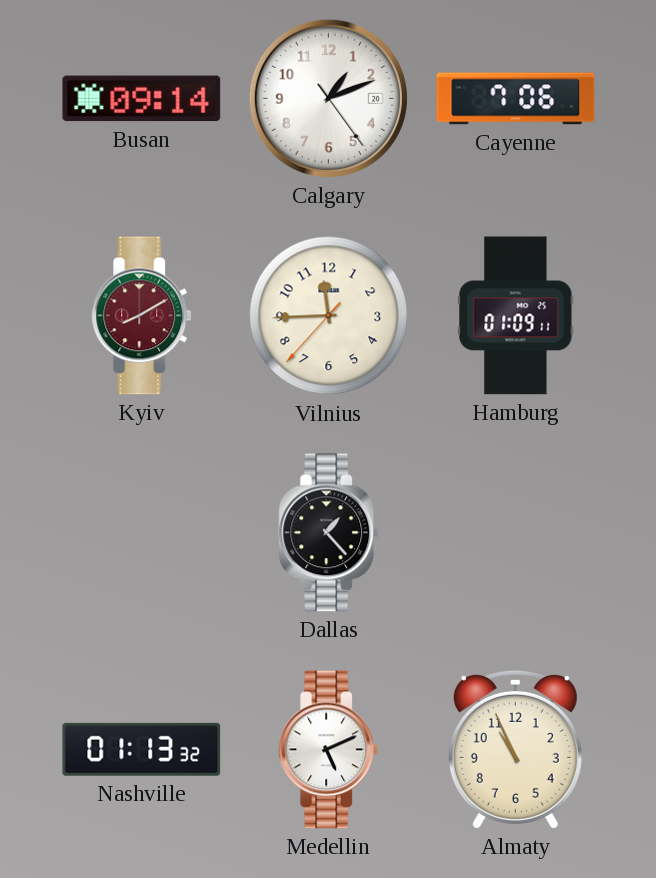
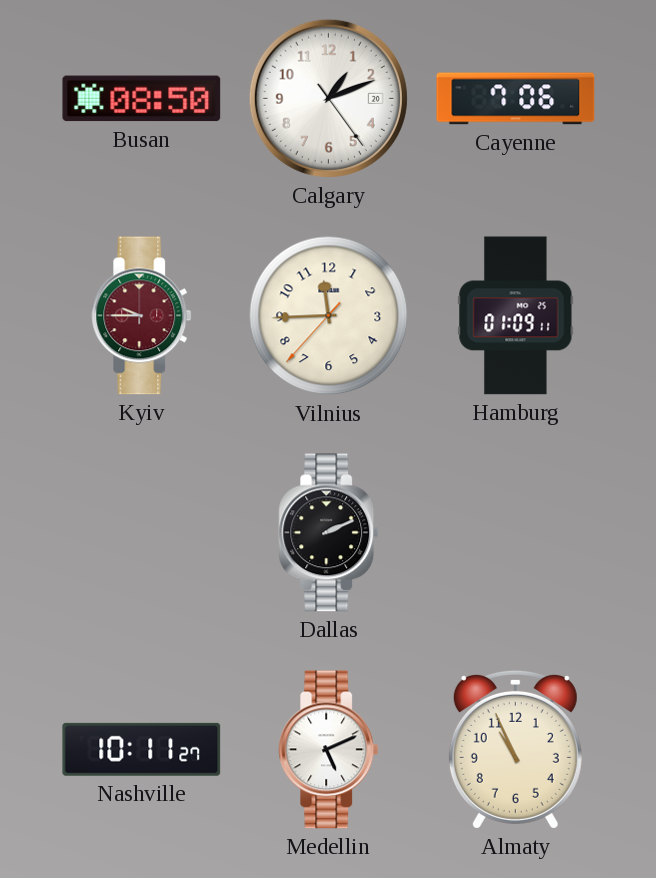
Busan: 09:14 -> 08:50
Kyiv: 8:10 -> 9:45
Dallas: 1:23 -> 2:11
Nashville: 01:13 -> 10:11
